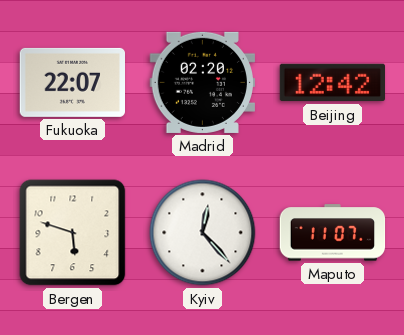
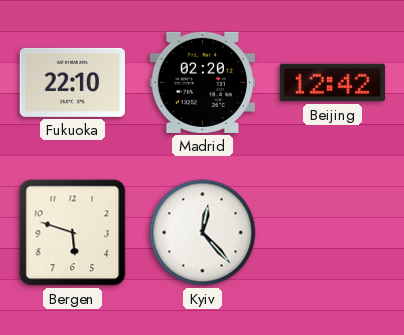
Fukuoka: 22:07 -> 22:10
Maputo: 11:07 -> none
